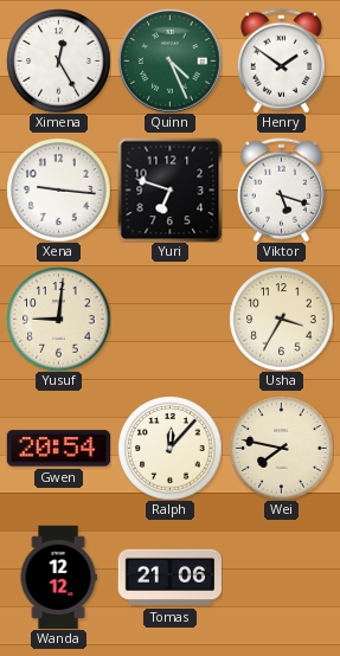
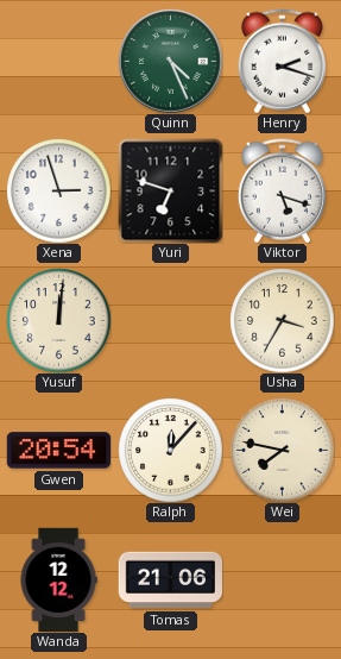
Ximena: 12:25 -> none
Henry: 1:51 -> 2:18
Xena: 9:16 -> 2:57
Yusuf: 9:01 -> 12:01
